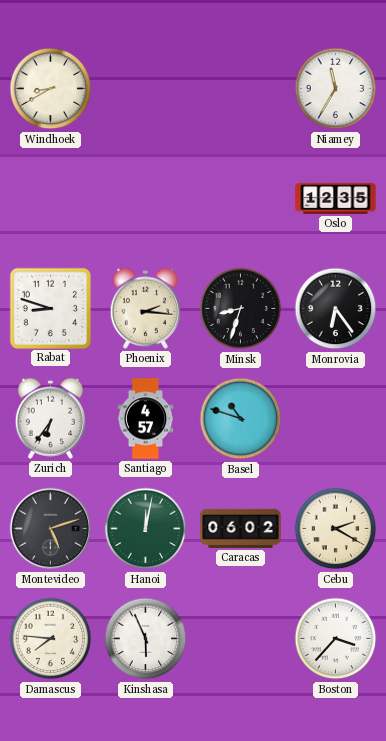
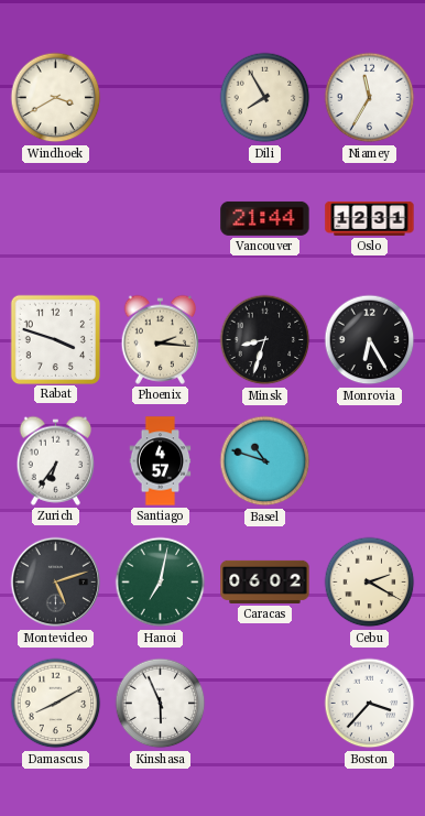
Windhoek: 8:40 -> 3:40
Dili: none -> 7:55
Vancouver: none -> 21:44
Oslo: 12:35 -> 12:31
Rabat: 8:48 -> 3:48
Monrovia: 6:24 -> 6:25
Hanoi: 12:02 -> 7:02
Damascus: 7:46 -> 8:10
